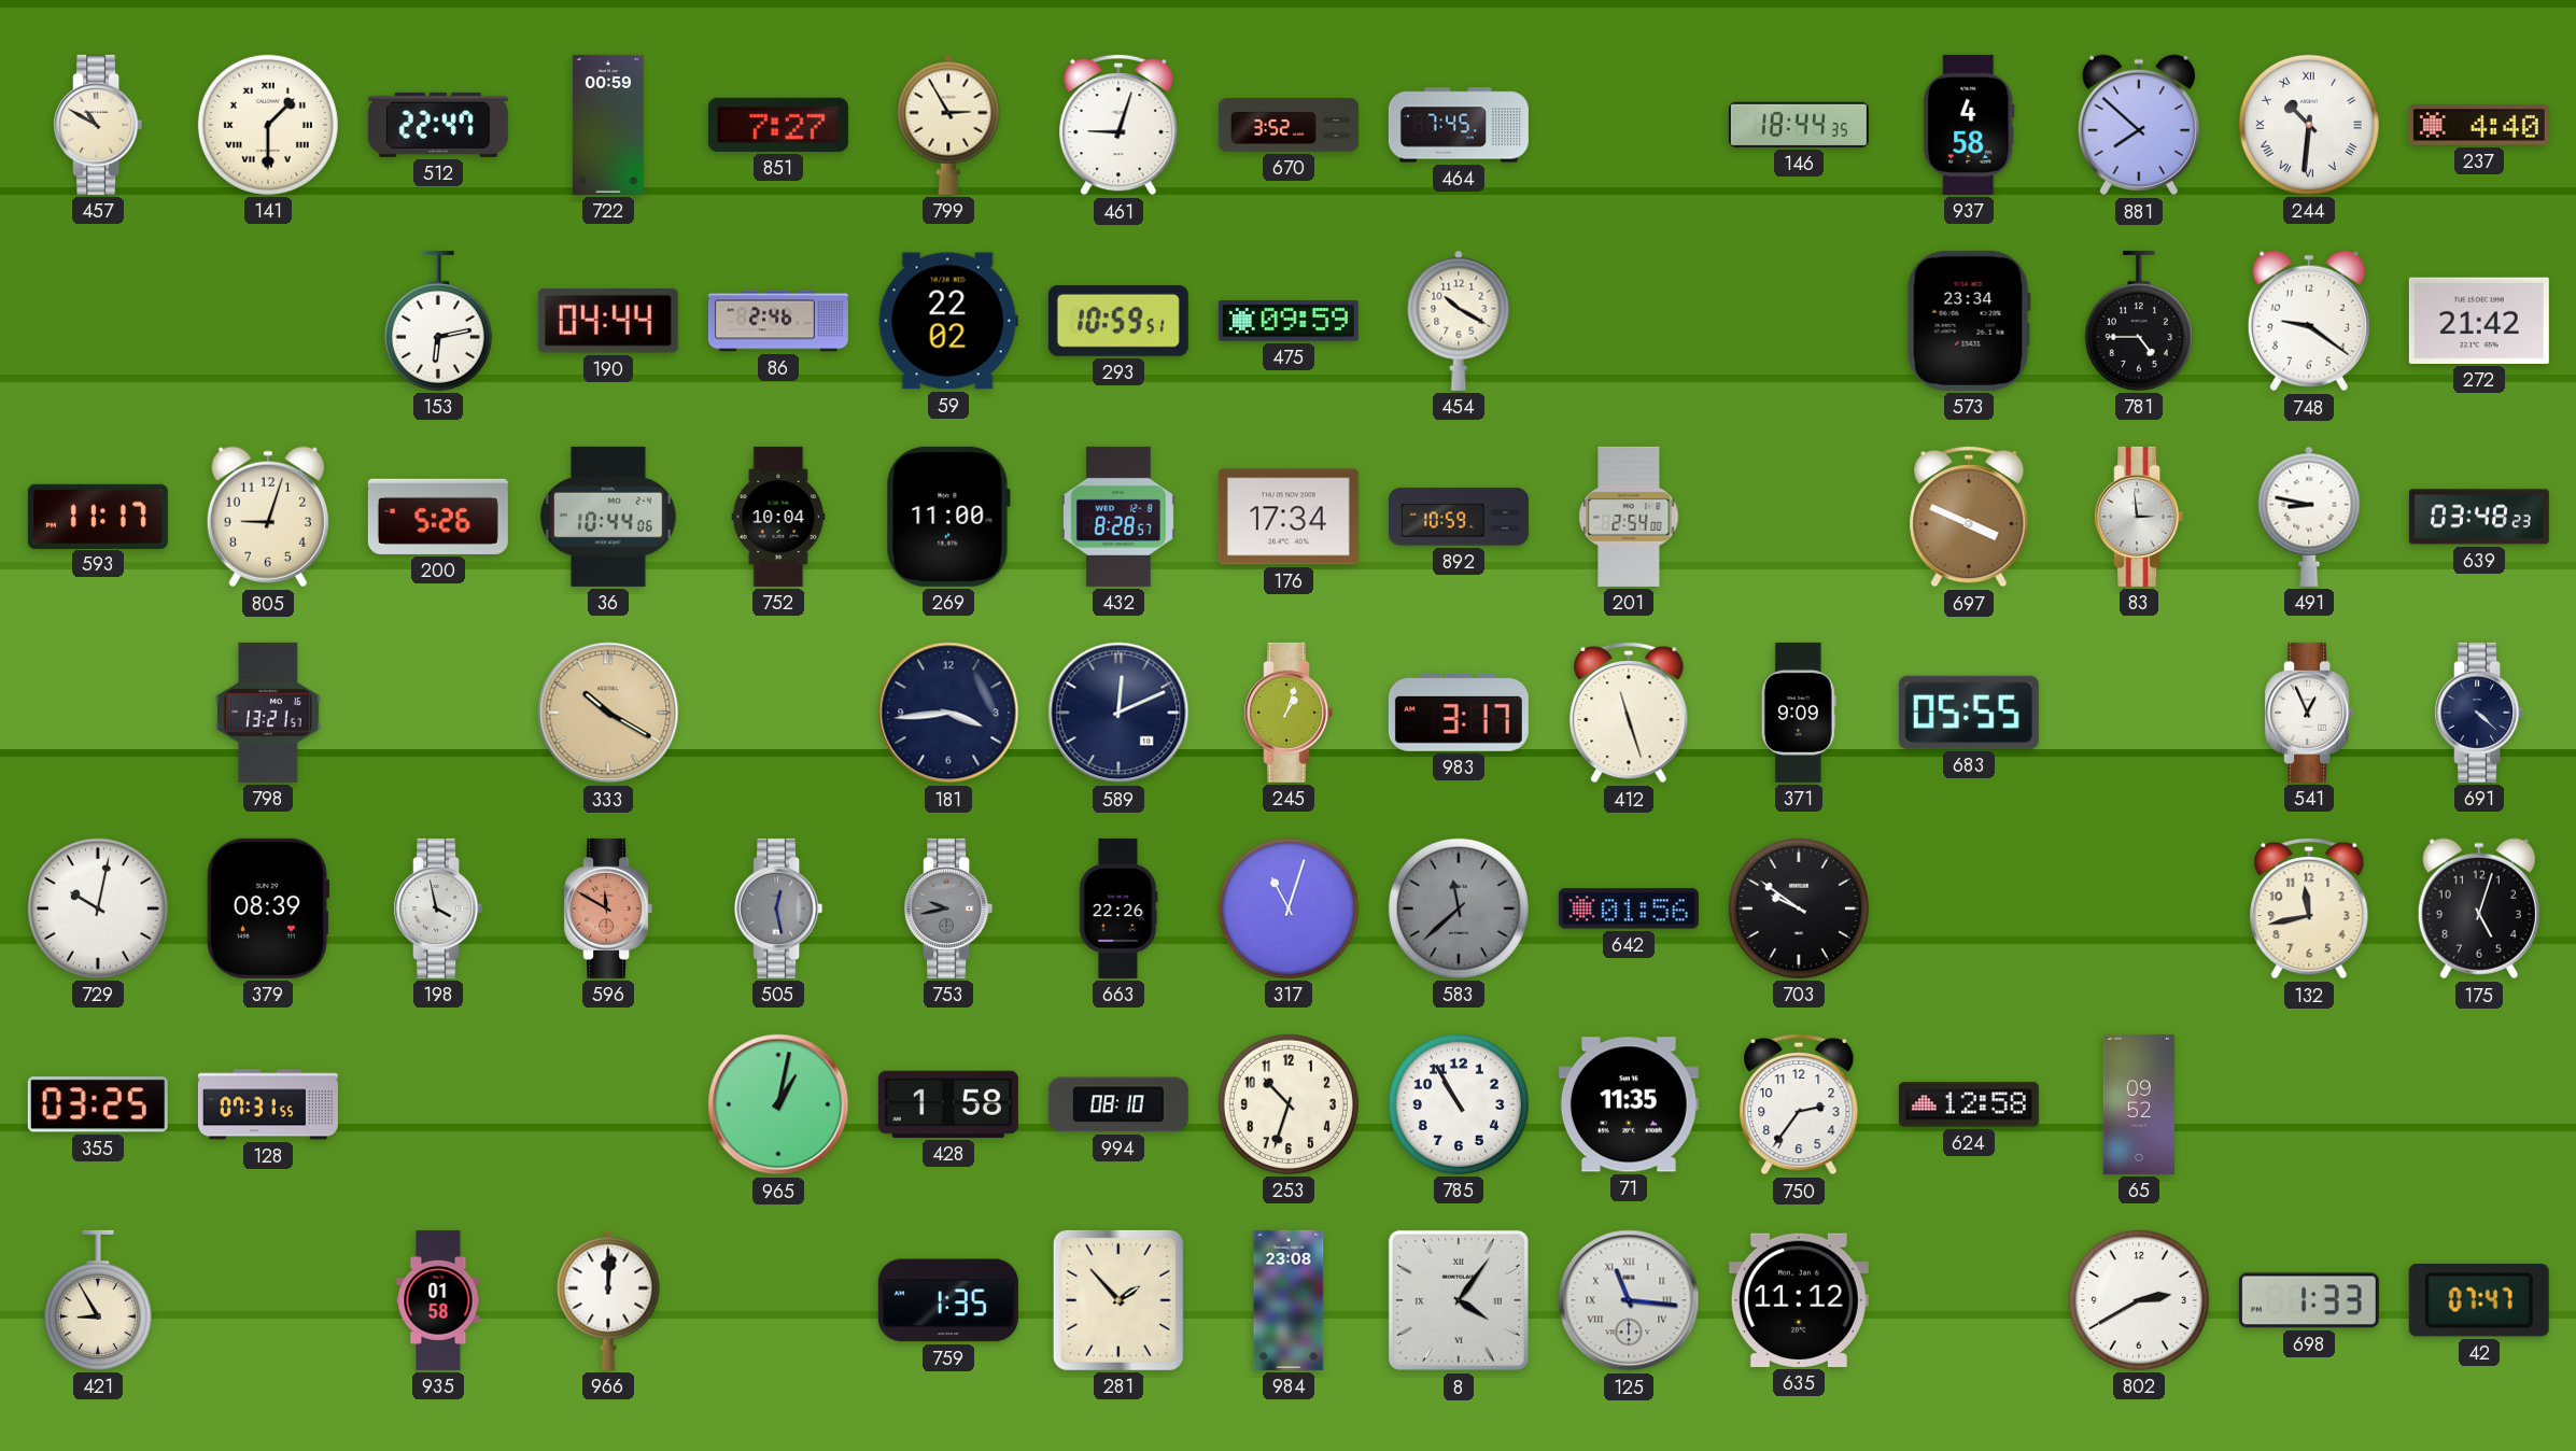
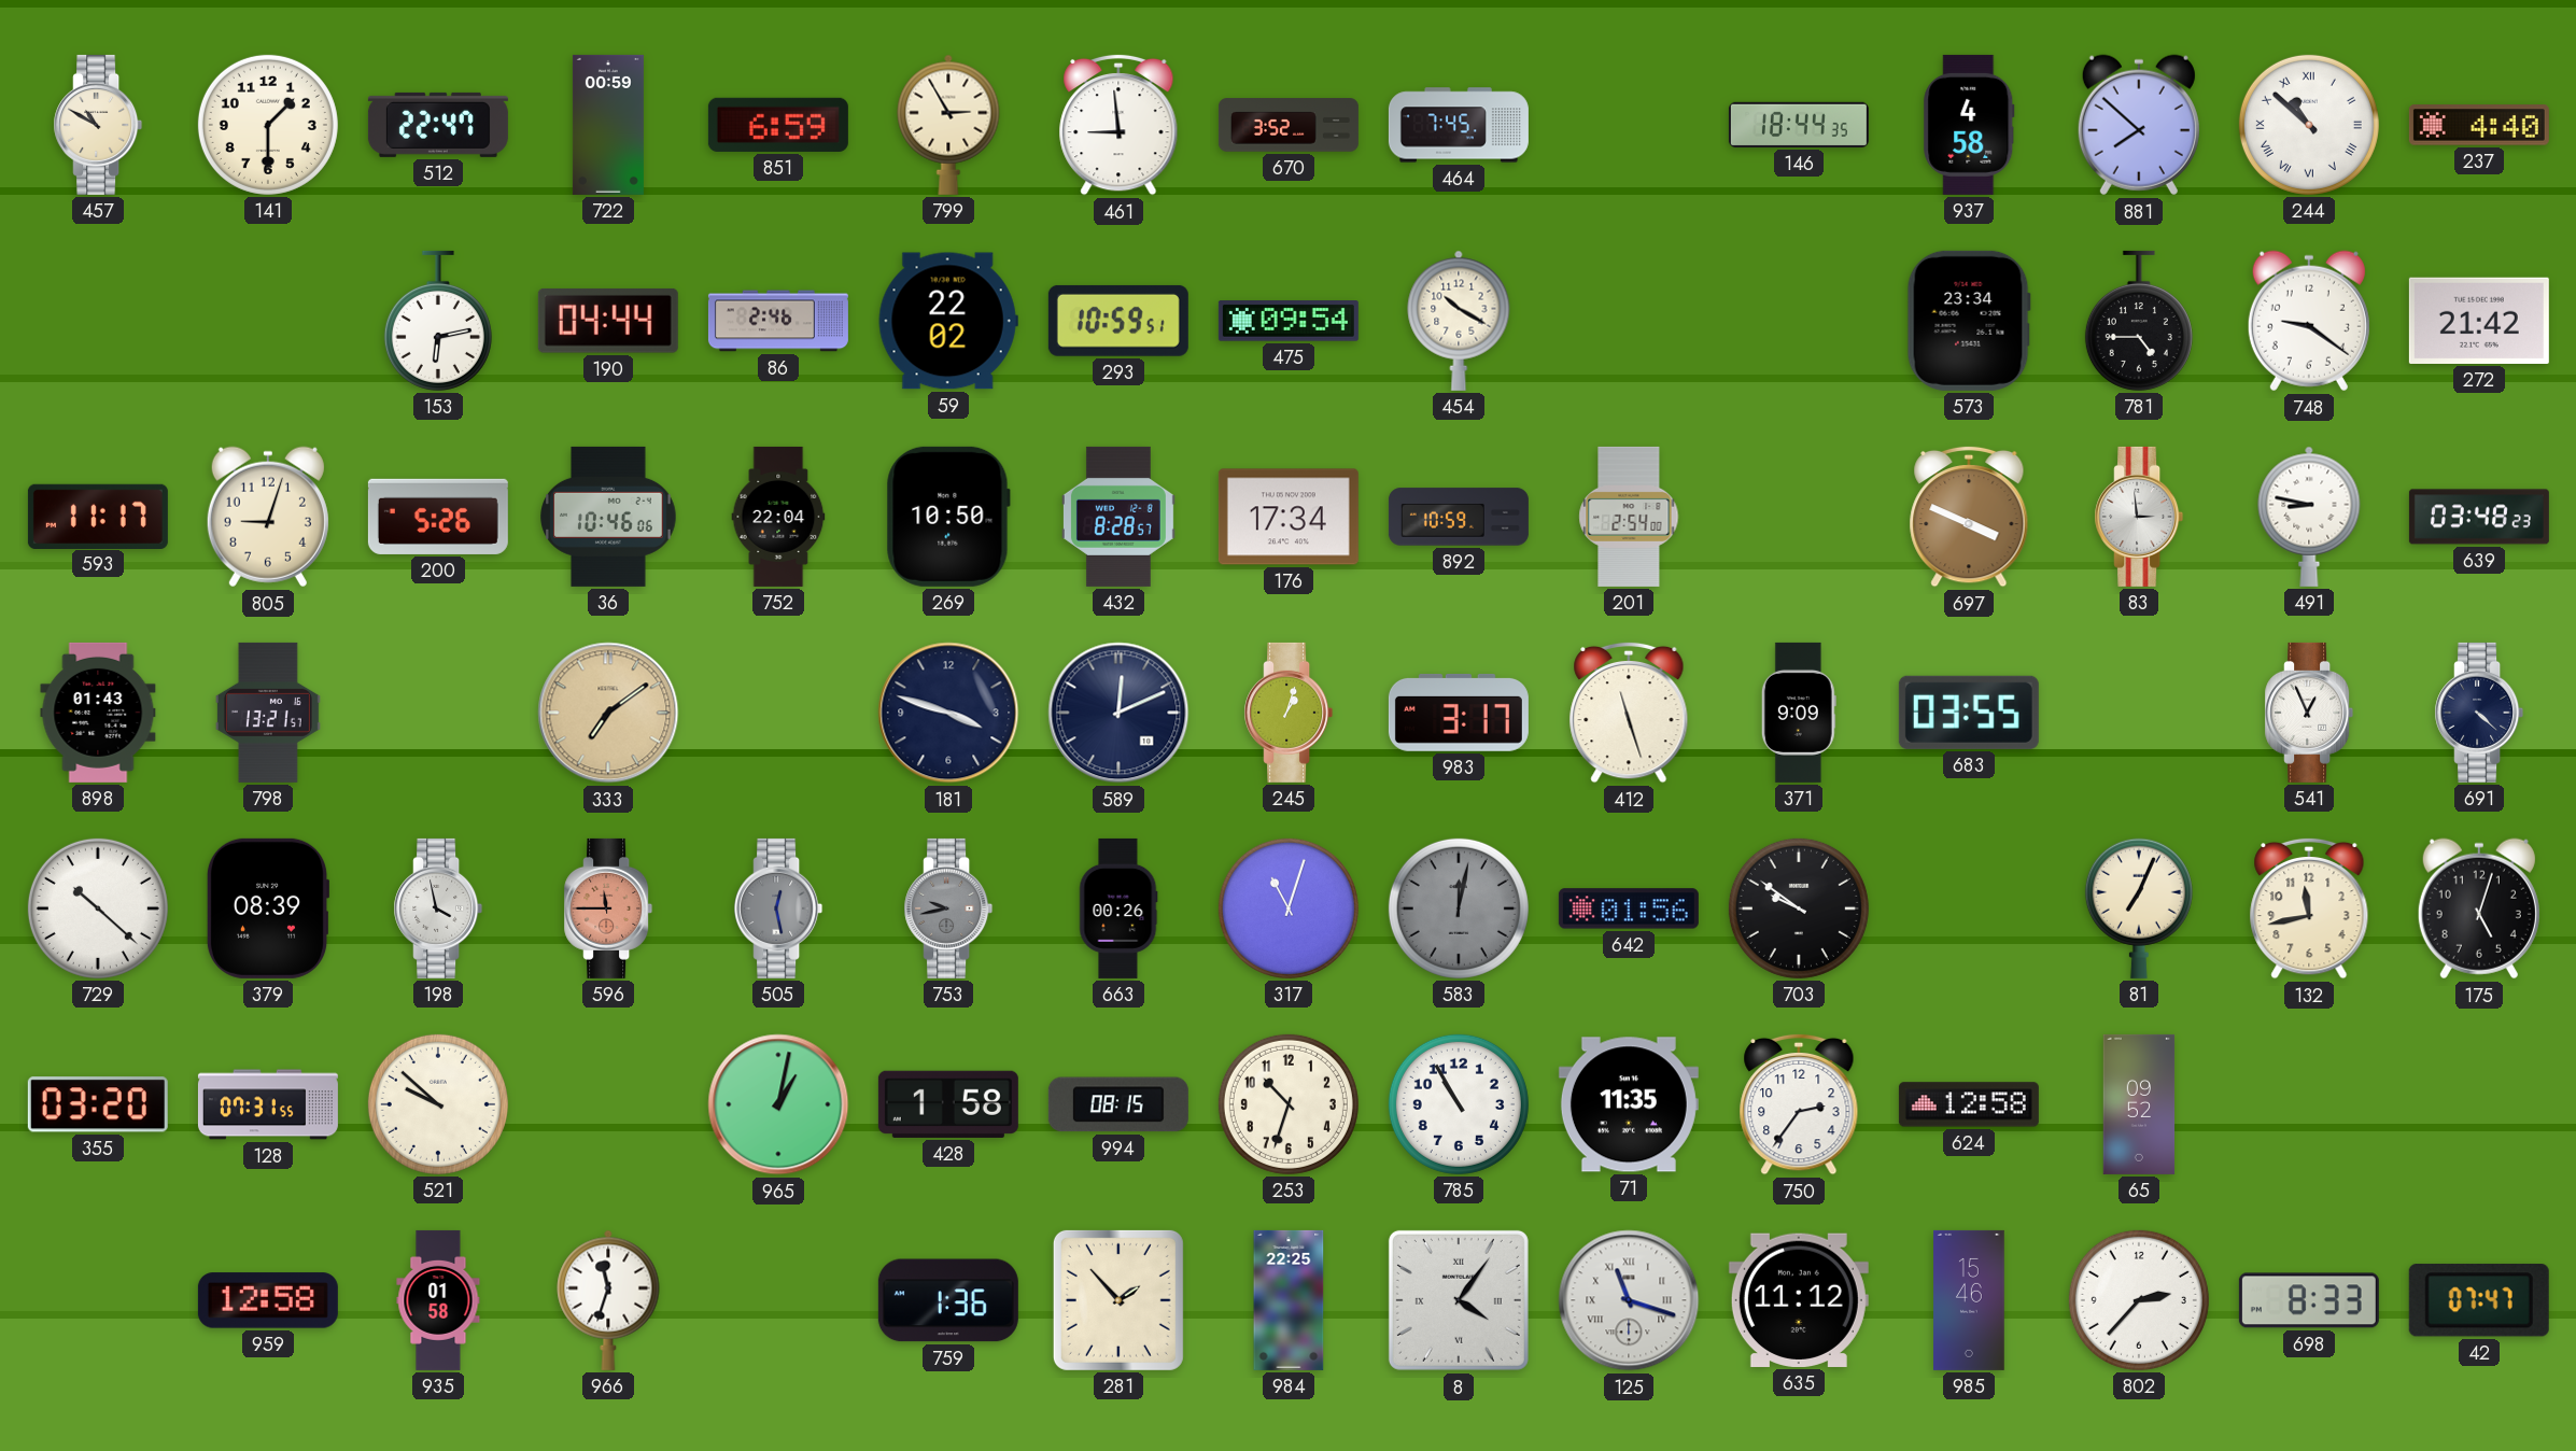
141 numerals: Roman -> Arabic
851: 7:27 -> 6:59
461: 9:03 -> 8:59
244: 10:31 -> 10:52
475: 09:59 -> 09:54
36: 10:44 -> 10:46
752: 10:04 -> 22:04
269: 11:00 -> 10:50
898: none -> 01:43
333: 10:20 -> 7:09
181: 3:44 -> 3:48
683: 05:55 -> 03:55
729: 10:02 -> 10:22
596: 11:50 -> 11:45
663: 22:26 -> 00:26
583: 11:38 -> 12:02
81: none -> 7:04
355: 03:25 -> 03:20
521: none -> 9:52
994: 08:10 -> 08:15
421: 8:55 -> none
959: none -> 12:58
966: 12:01 -> 11:33
759: 1:35 -> 1:36
984: 23:08 -> 22:25
125: 11:16 -> 11:18
985: none -> 15:46
802: 2:40 -> 2:37
698: 1:33 -> 8:33
